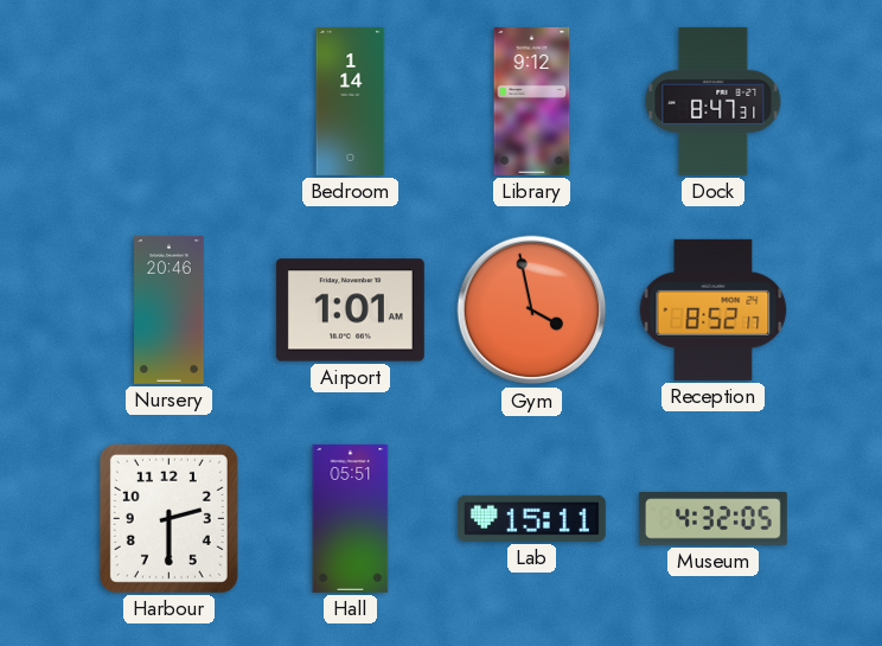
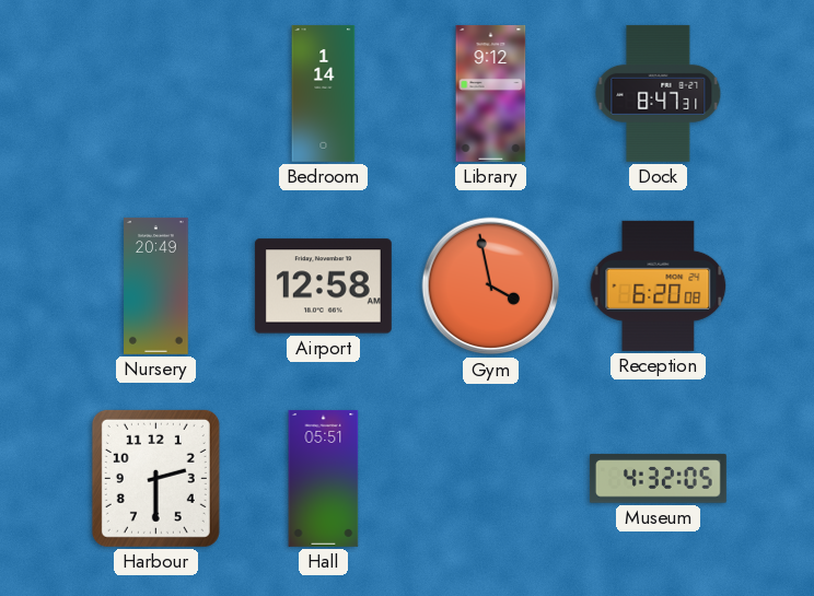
Nursery: 20:46 -> 20:49
Airport: 1:01 -> 12:58
Reception: 8:52 -> 6:20
Lab: 15:11 -> none
